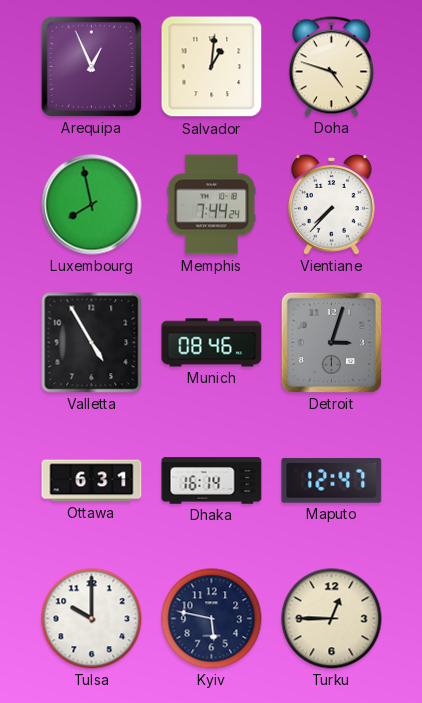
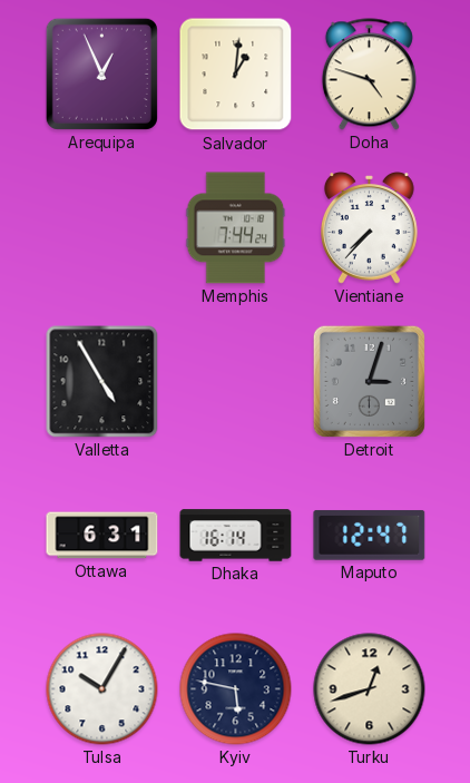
Luxembourg: 7:58 -> none
Munich: 08:46 -> none
Tulsa: 10:00 -> 10:05
Turku: 12:45 -> 12:42
